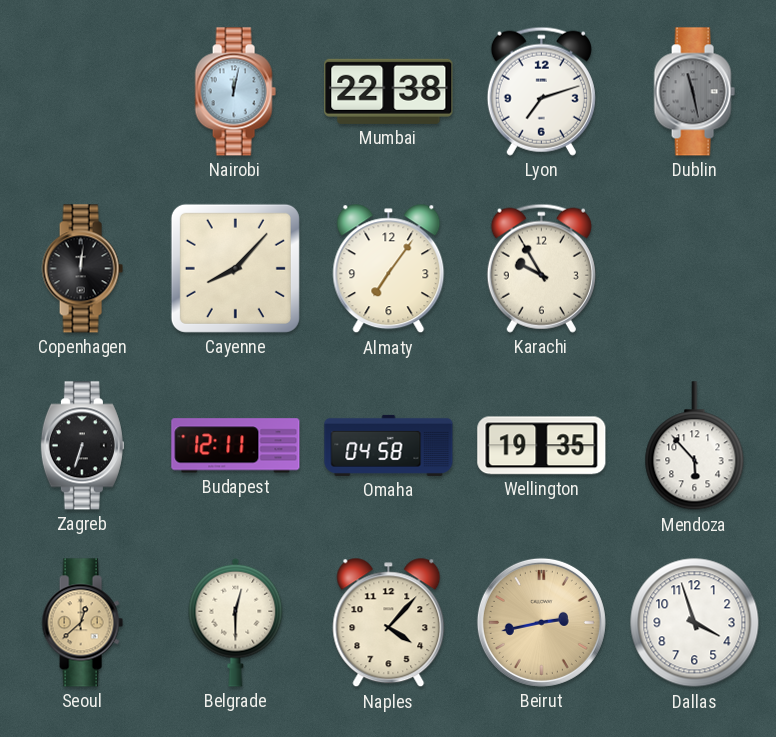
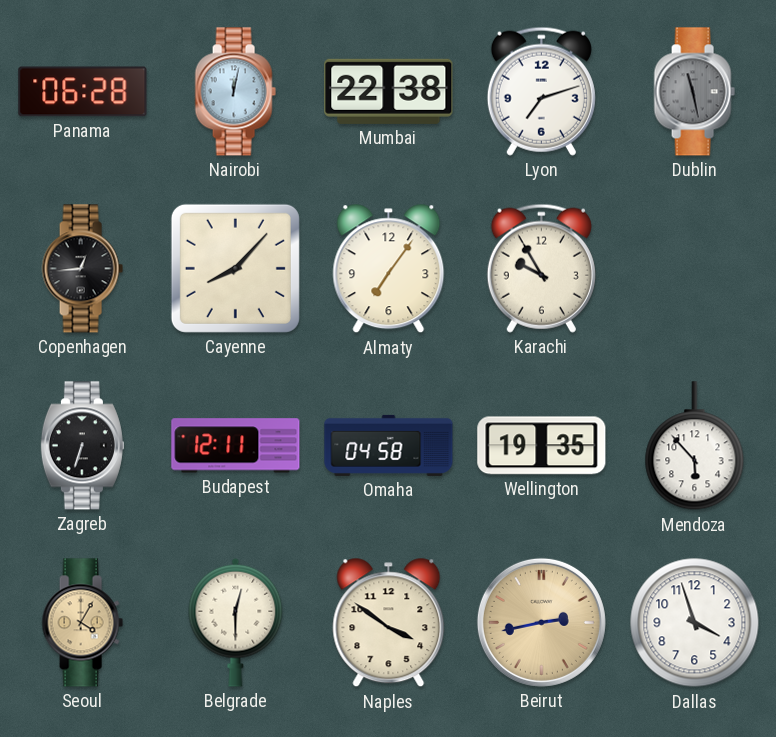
Panama: none -> 06:28
Copenhagen: 12:01 -> 12:44
Seoul: 12:38 -> 4:05
Naples: 4:07 -> 3:51
